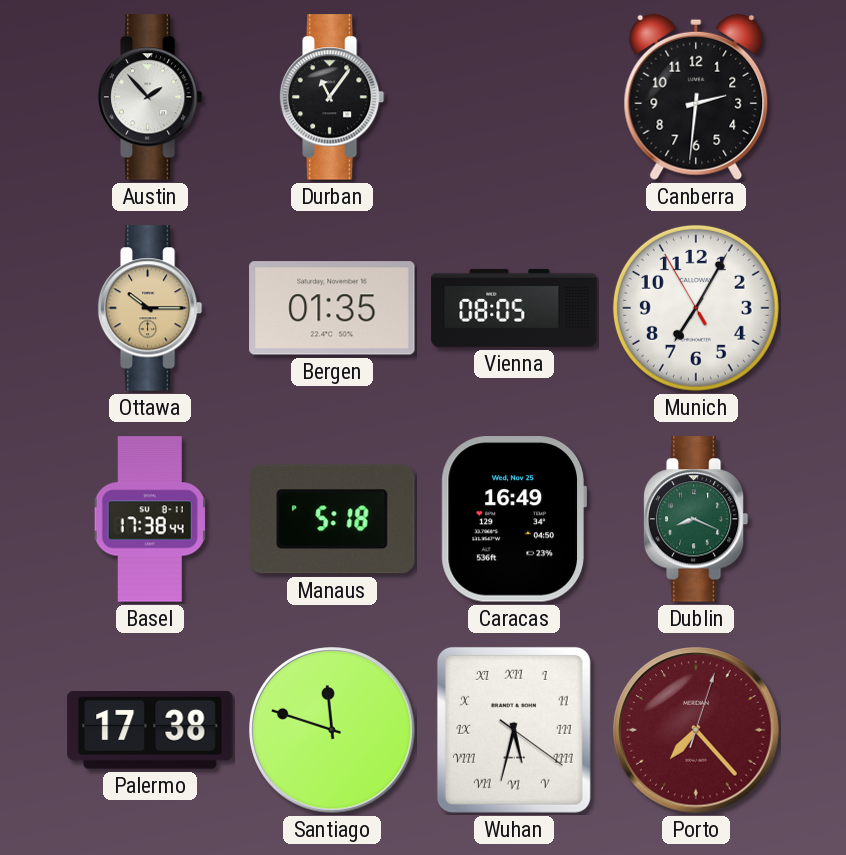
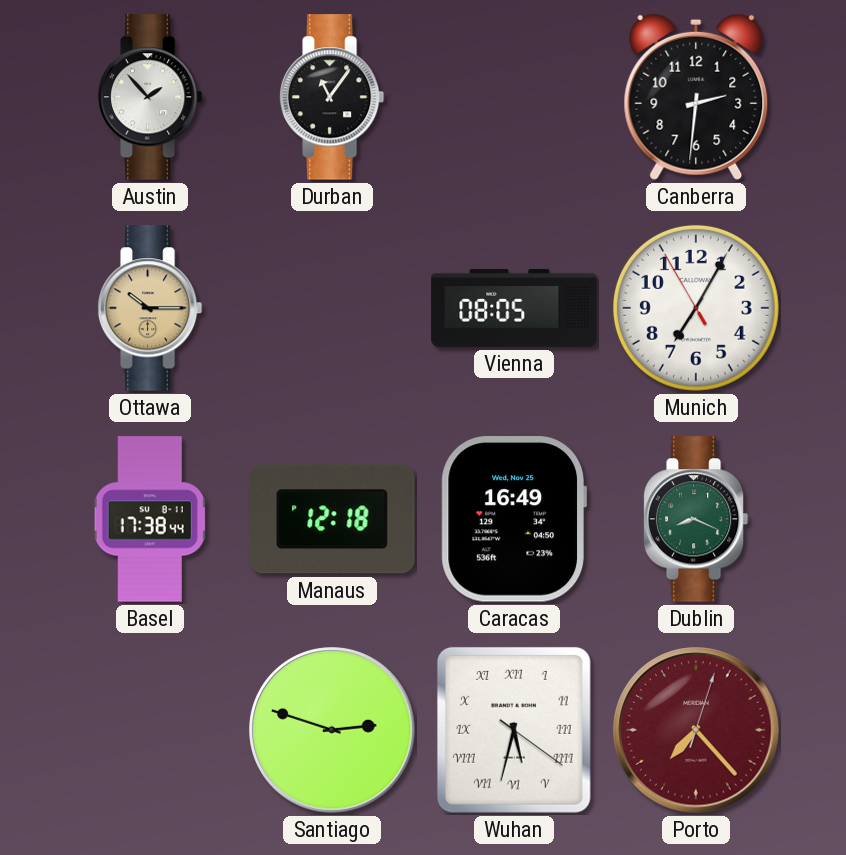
Bergen: 01:35 -> none
Manaus: 5:18 -> 12:18
Palermo: 17:38 -> none
Santiago: 11:48 -> 2:48
